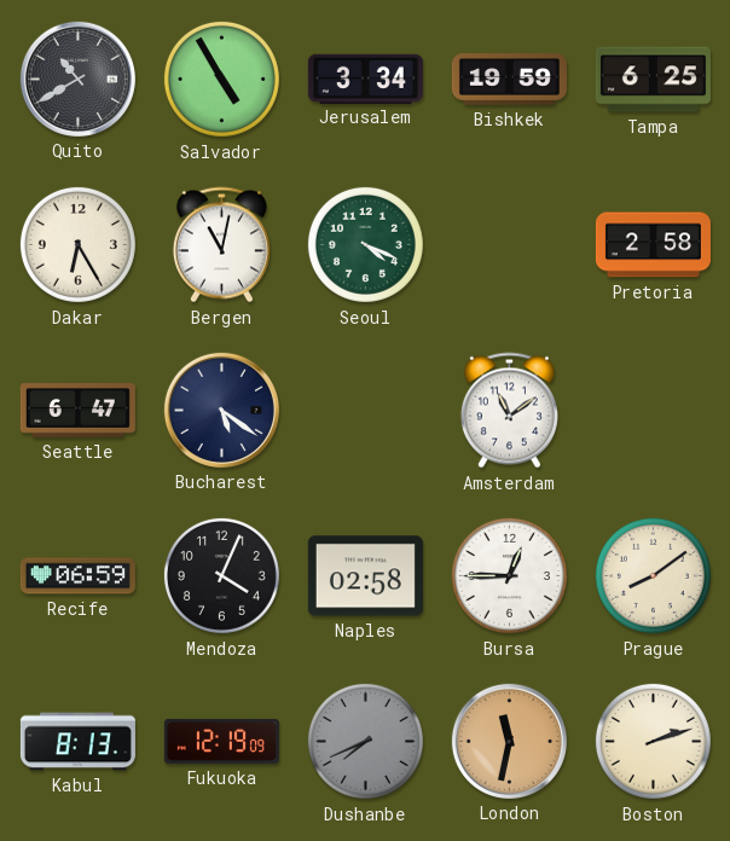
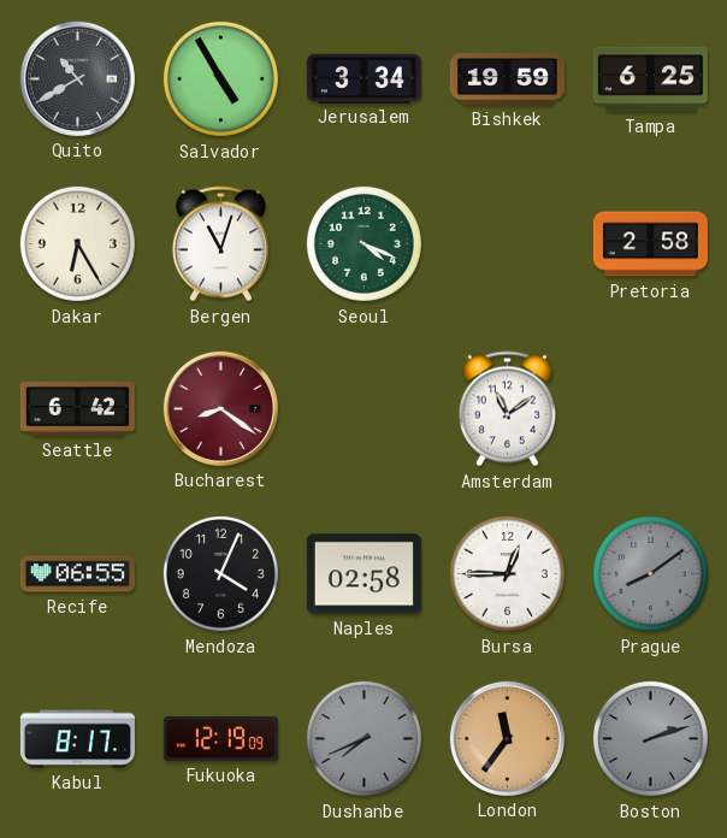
Bergen: 11:02 -> 11:03
Seattle: 6:47 -> 6:42
Bucharest: 5:21 -> 8:21
Bucharest dial: navy -> burgundy
Recife: 06:59 -> 06:55
Prague dial: cream -> grey
Kabul: 8:13 -> 8:17
London: 11:32 -> 11:36
Boston dial: cream -> grey
